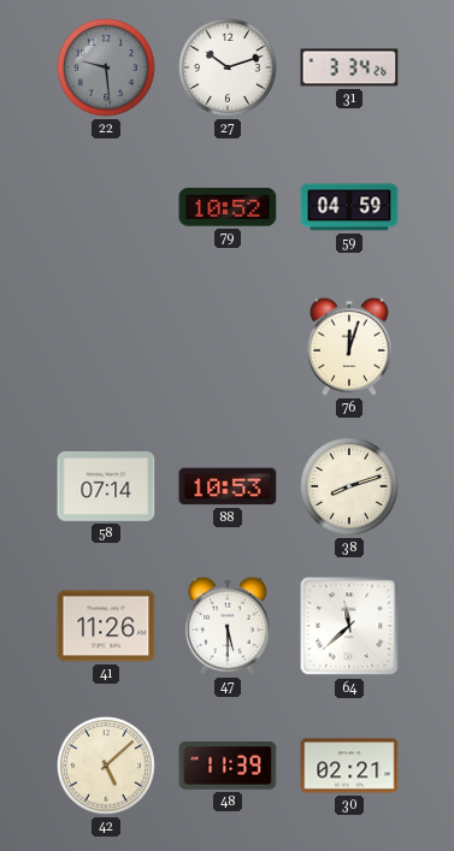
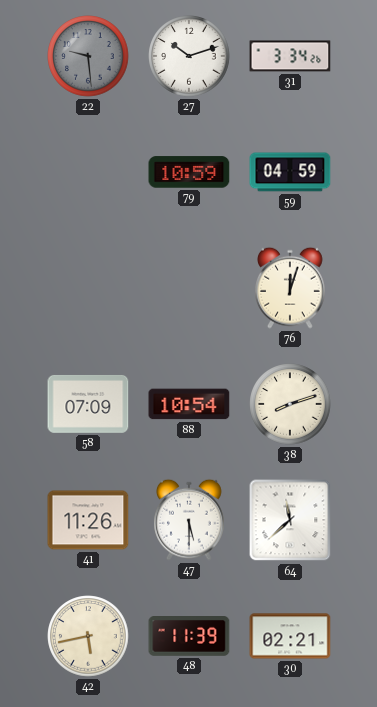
79: 10:52 -> 10:59
58: 07:14 -> 07:09
88: 10:53 -> 10:54
42: 5:08 -> 5:43
